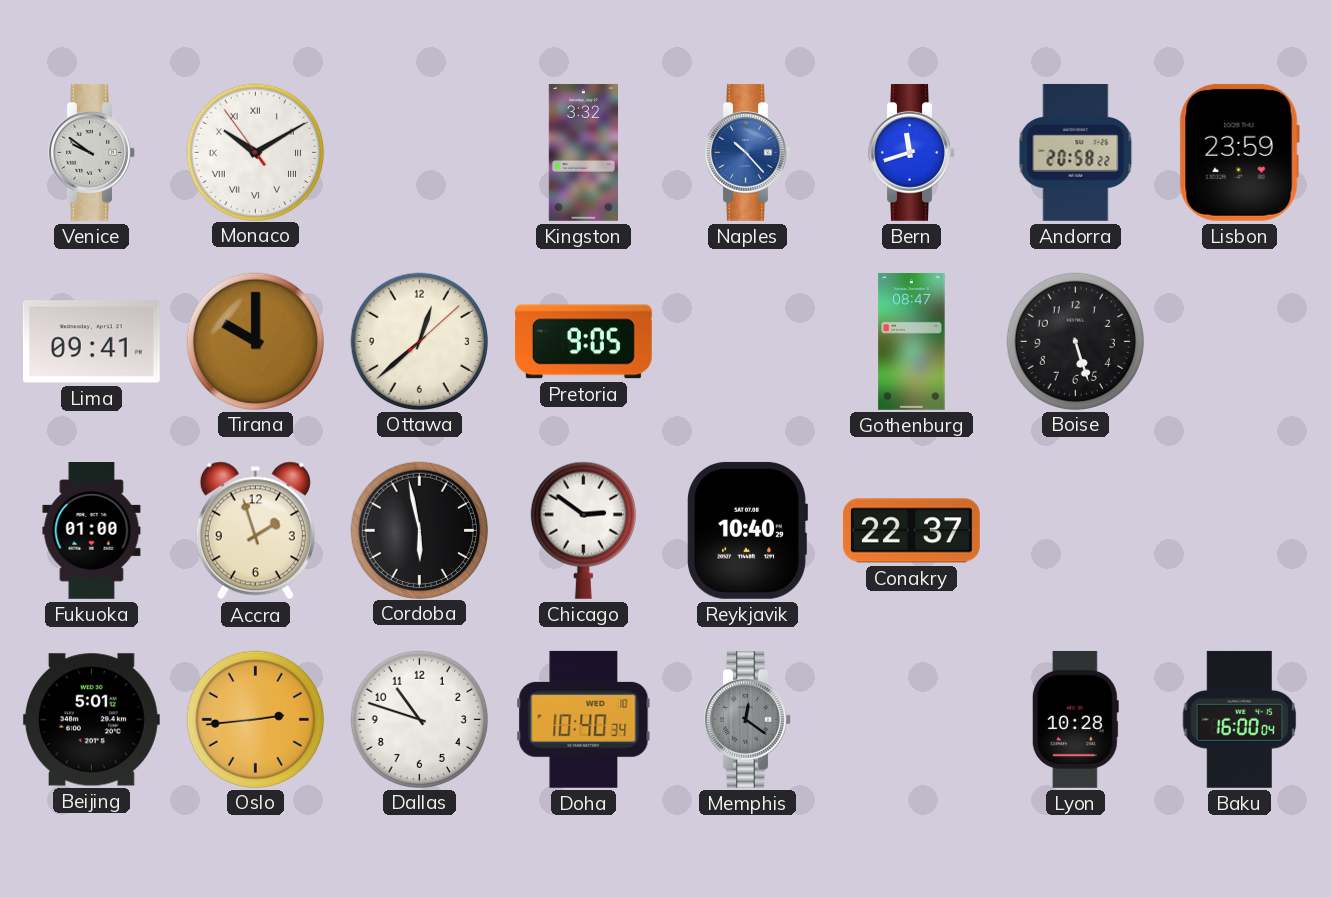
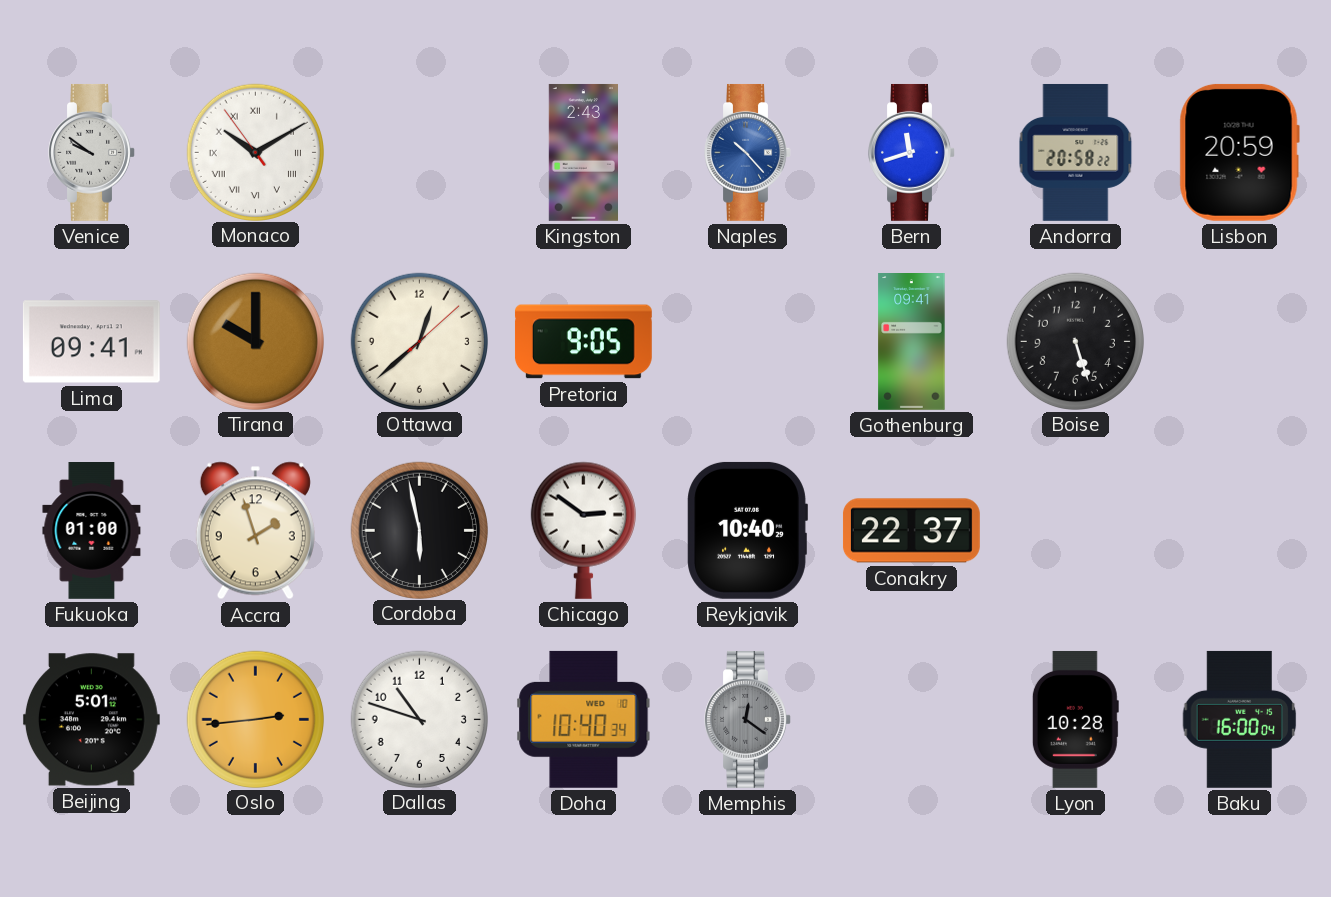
Kingston: 3:32 -> 2:43
Lisbon: 23:59 -> 20:59
Gothenburg: 08:47 -> 09:41
